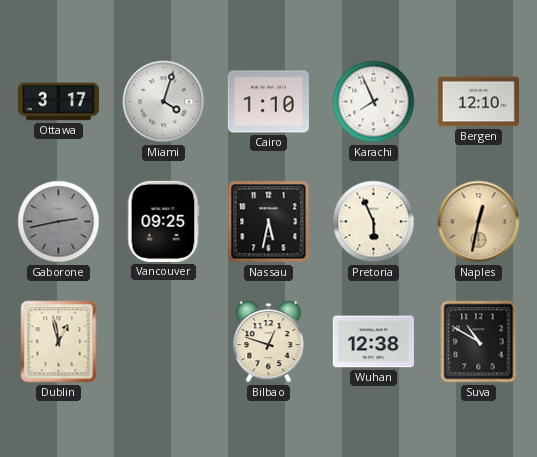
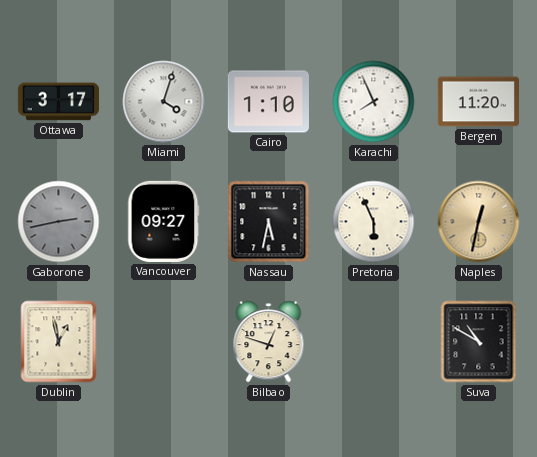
Bergen: 12:10 -> 11:20
Vancouver: 09:25 -> 09:27
Wuhan: 12:38 -> none
